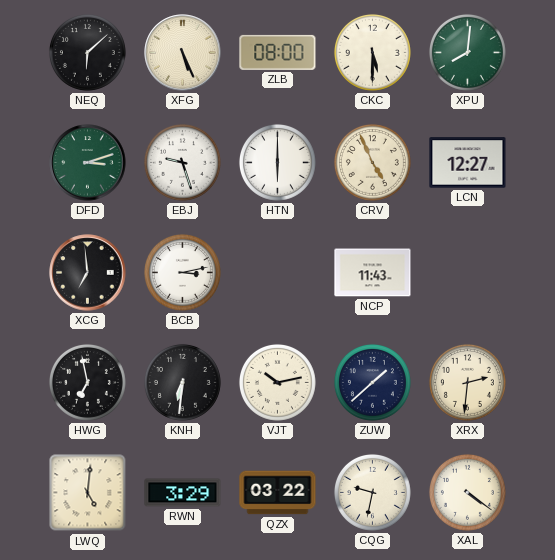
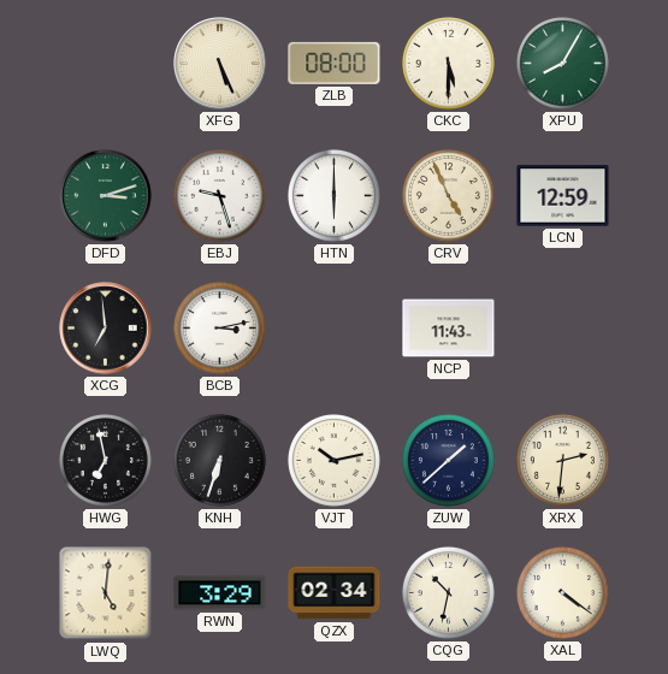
NEQ: 6:08 -> none
XPU: 8:01 -> 8:05
LCN: 12:27 -> 12:59
KNH: 6:31 -> 6:33
QZX: 03:22 -> 02:34
CQG: 9:32 -> 10:32
